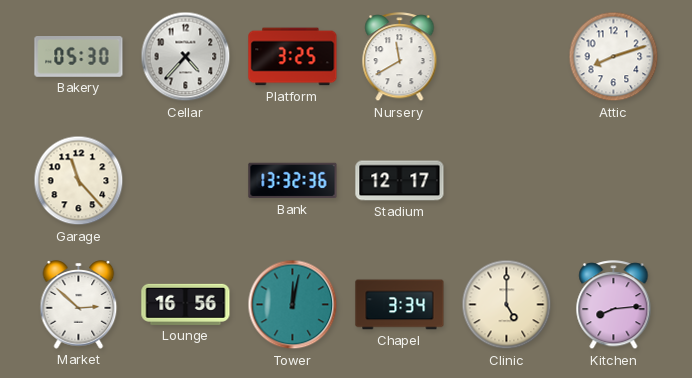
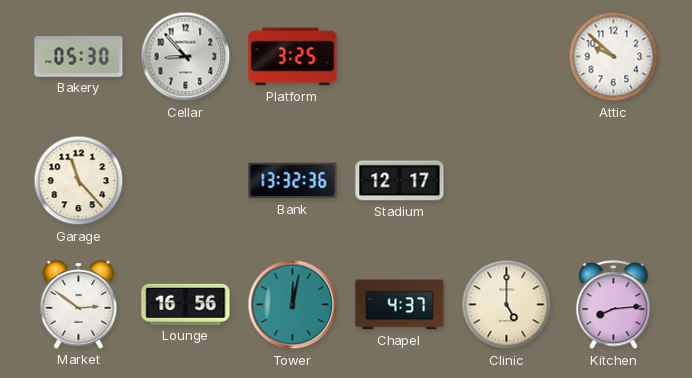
Cellar: 4:37 -> 8:53
Nursery: 11:40 -> none
Attic: 8:12 -> 9:52
Market: 2:52 -> 2:51
Chapel: 3:34 -> 4:37
